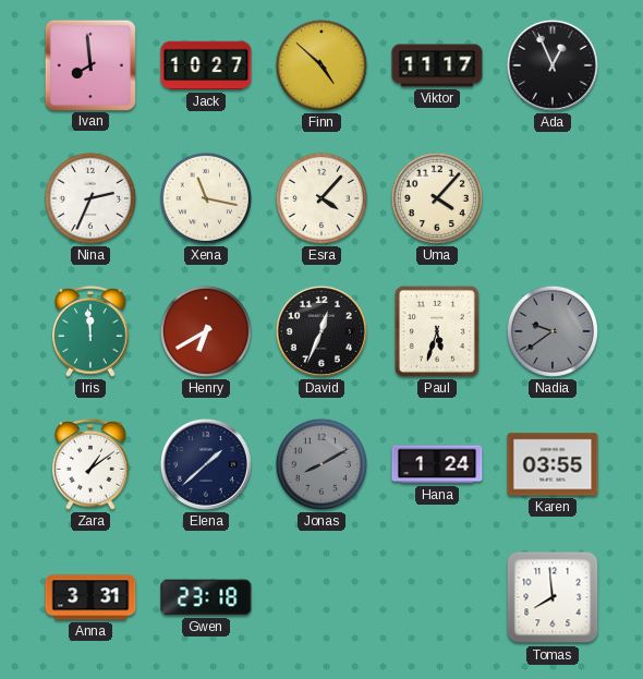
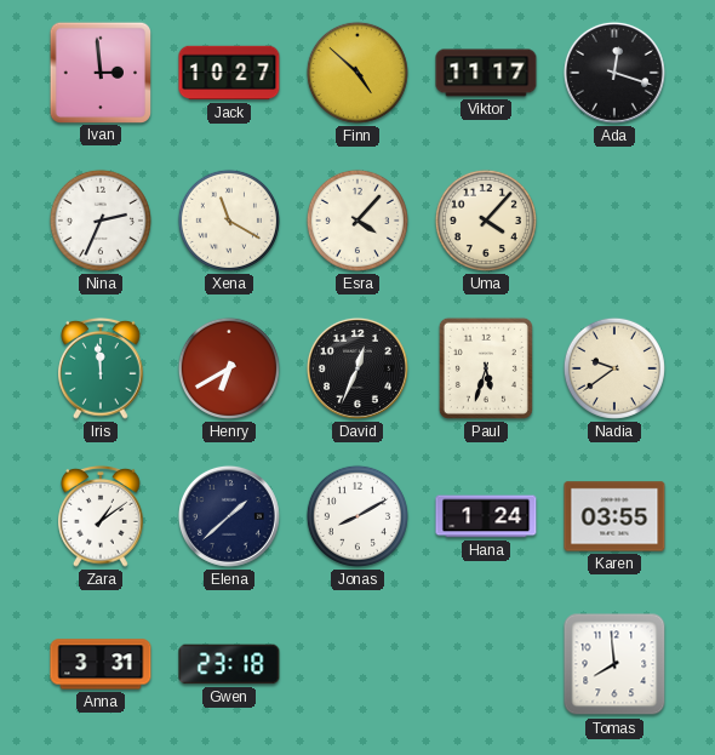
Ivan: 7:59 -> 2:59
Ada: 12:56 -> 12:18
Xena: 11:17 -> 11:20
Nadia dial: grey -> cream
Jonas dial: grey -> white
